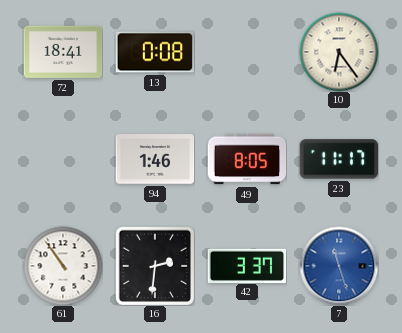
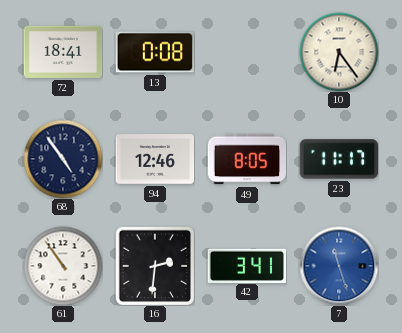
68: none -> 4:54
94: 1:46 -> 12:46
42: 3:37 -> 3:41
